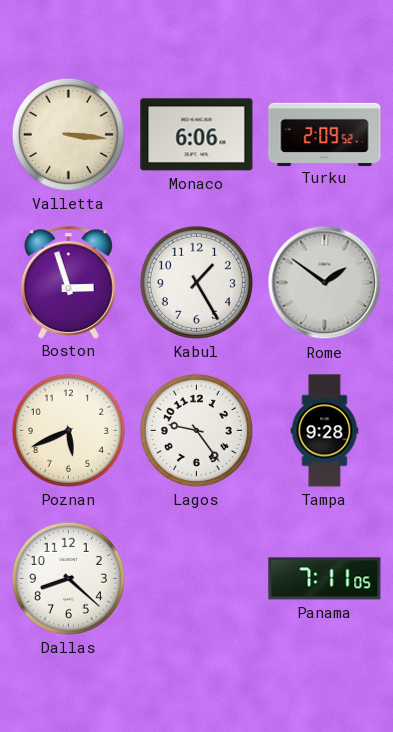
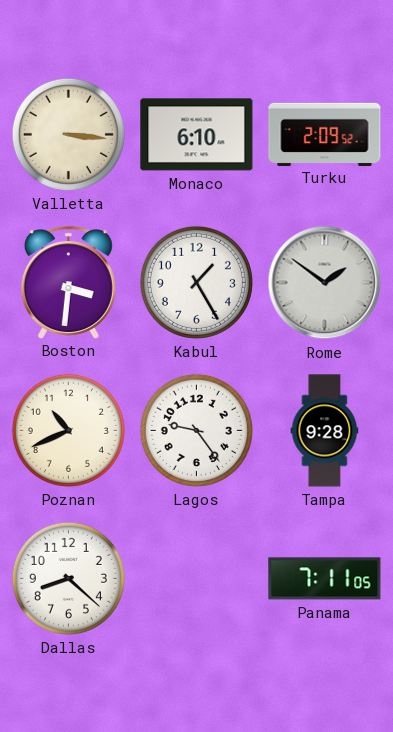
Monaco: 6:06 -> 6:10
Boston: 2:57 -> 3:31
Poznan: 5:41 -> 10:41
